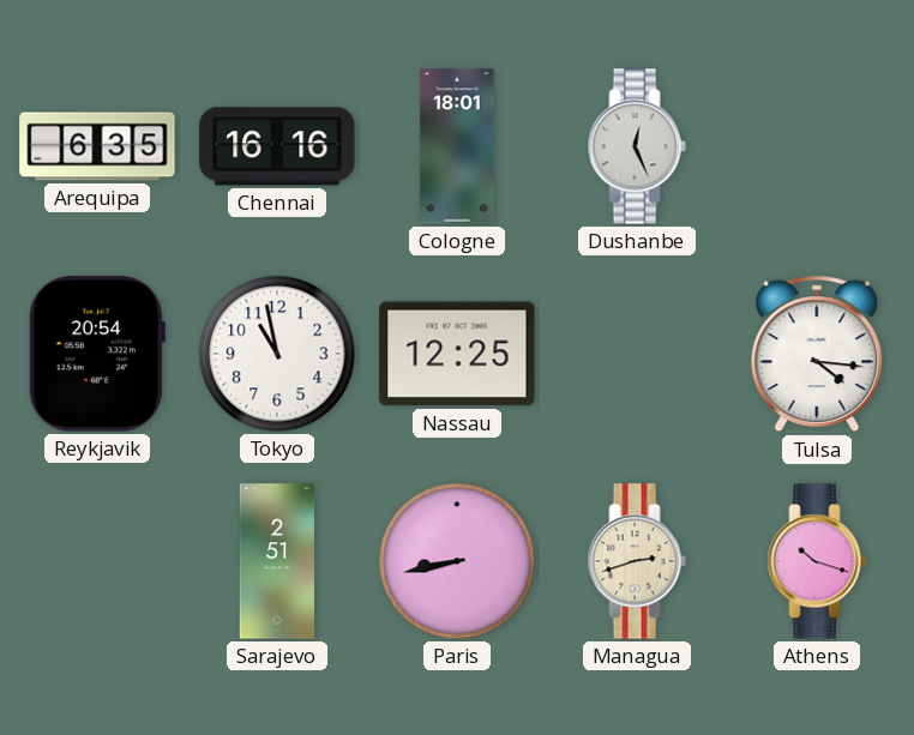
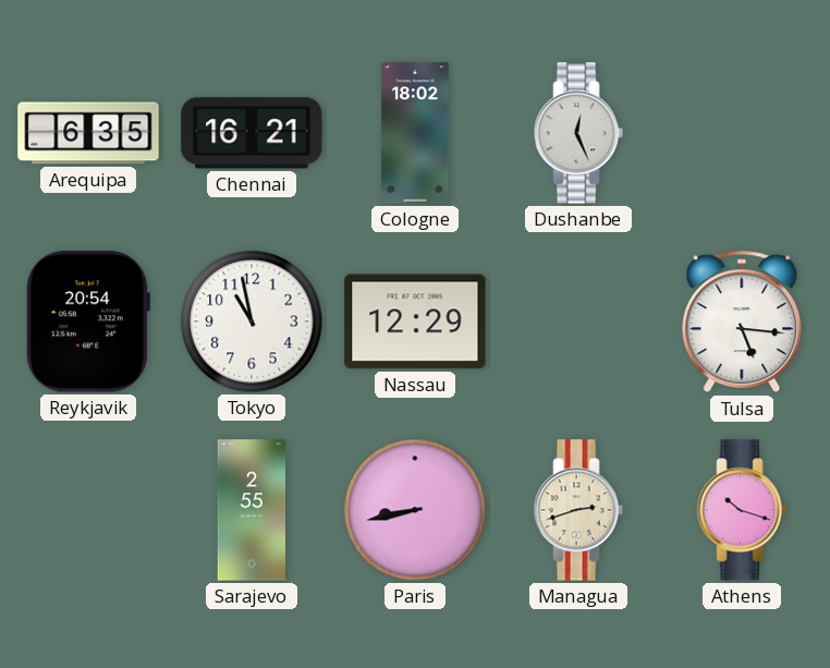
Chennai: 16:16 -> 16:21
Cologne: 18:01 -> 18:02
Nassau: 12:25 -> 12:29
Tulsa: 4:16 -> 5:16
Sarajevo: 2:51 -> 2:55
